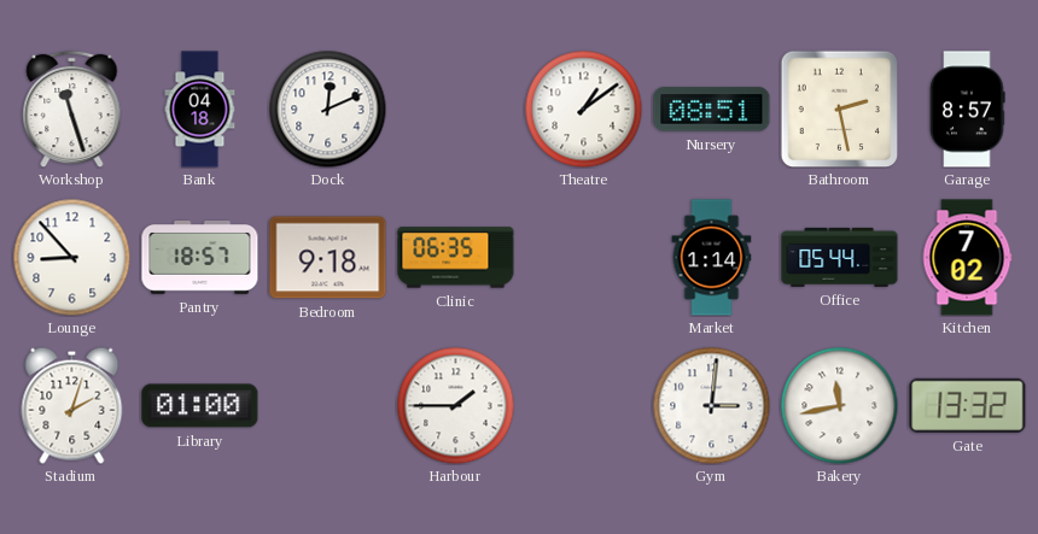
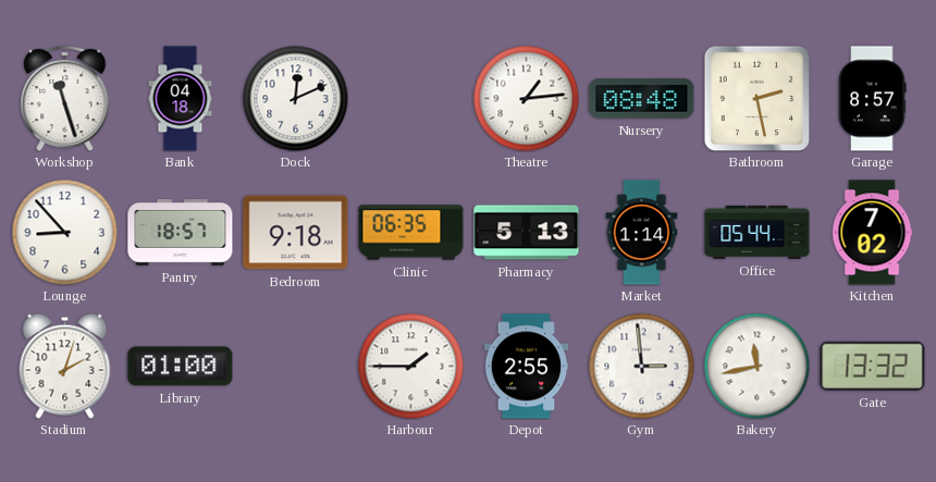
Theatre: 1:09 -> 1:14
Nursery: 08:51 -> 08:48
Pharmacy: none -> 5:13
Depot: none -> 2:55
Gym: 3:01 -> 2:59
